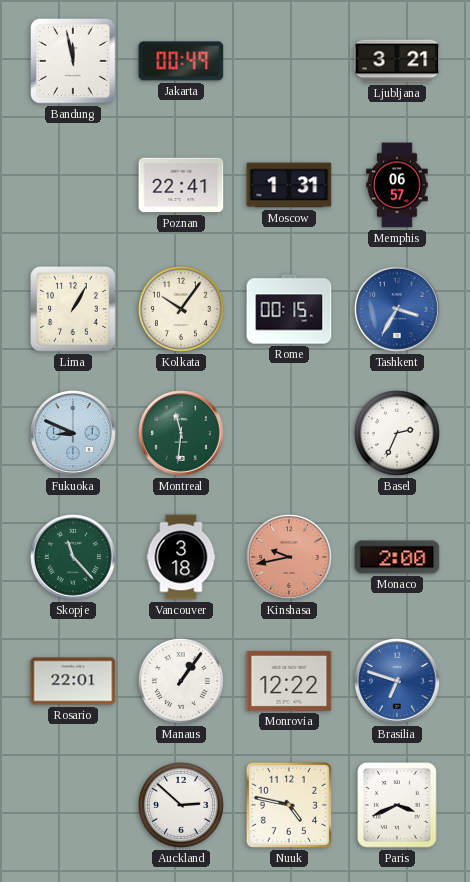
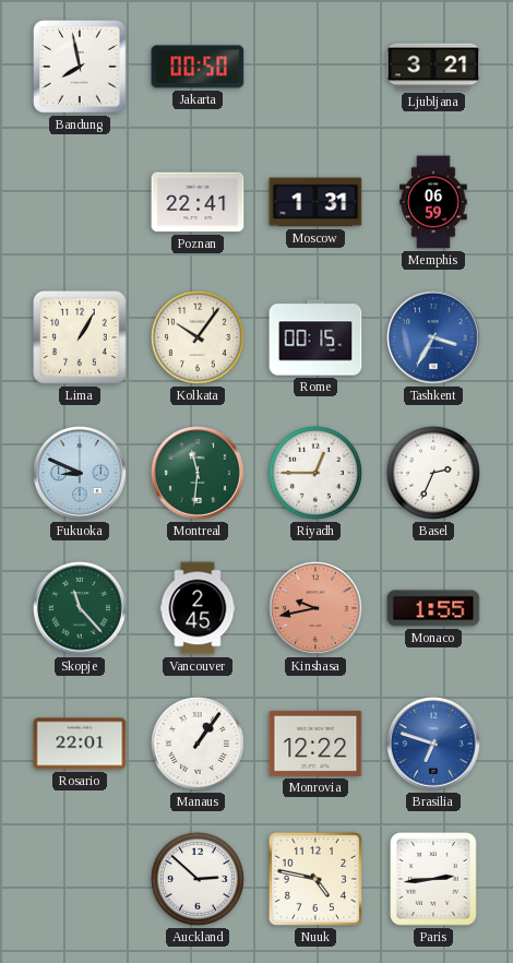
Bandung: 11:58 -> 7:58
Jakarta: 00:49 -> 00:50
Memphis: 06:57 -> 06:59
Riyadh: none -> 12:45
Vancouver: 3:18 -> 2:45
Monaco: 2:00 -> 1:55
Paris: 3:41 -> 2:44
